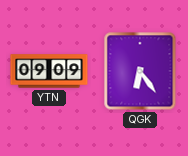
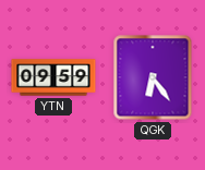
YTN: 09:09 -> 09:59
